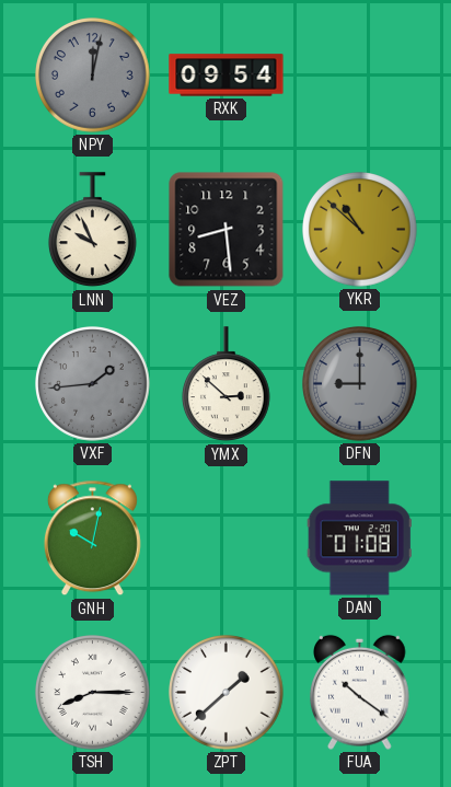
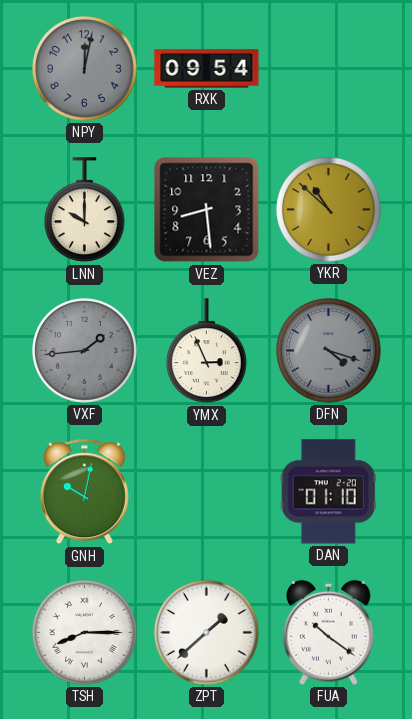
LNN: 9:56 -> 10:00
YMX: 2:52 -> 2:56
DFN: 9:00 -> 4:18
DAN: 01:08 -> 01:10
